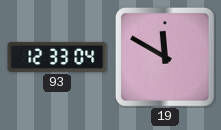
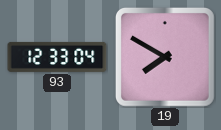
19: 11:50 -> 7:50
